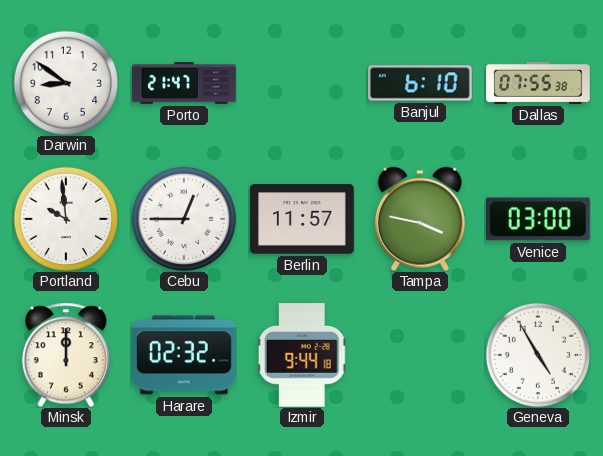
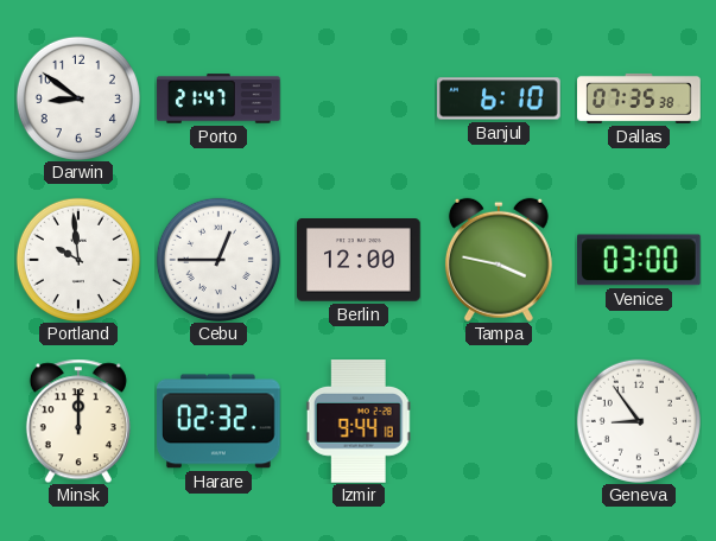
Dallas: 07:55 -> 07:35
Berlin: 11:57 -> 12:00
Geneva: 4:55 -> 8:54
